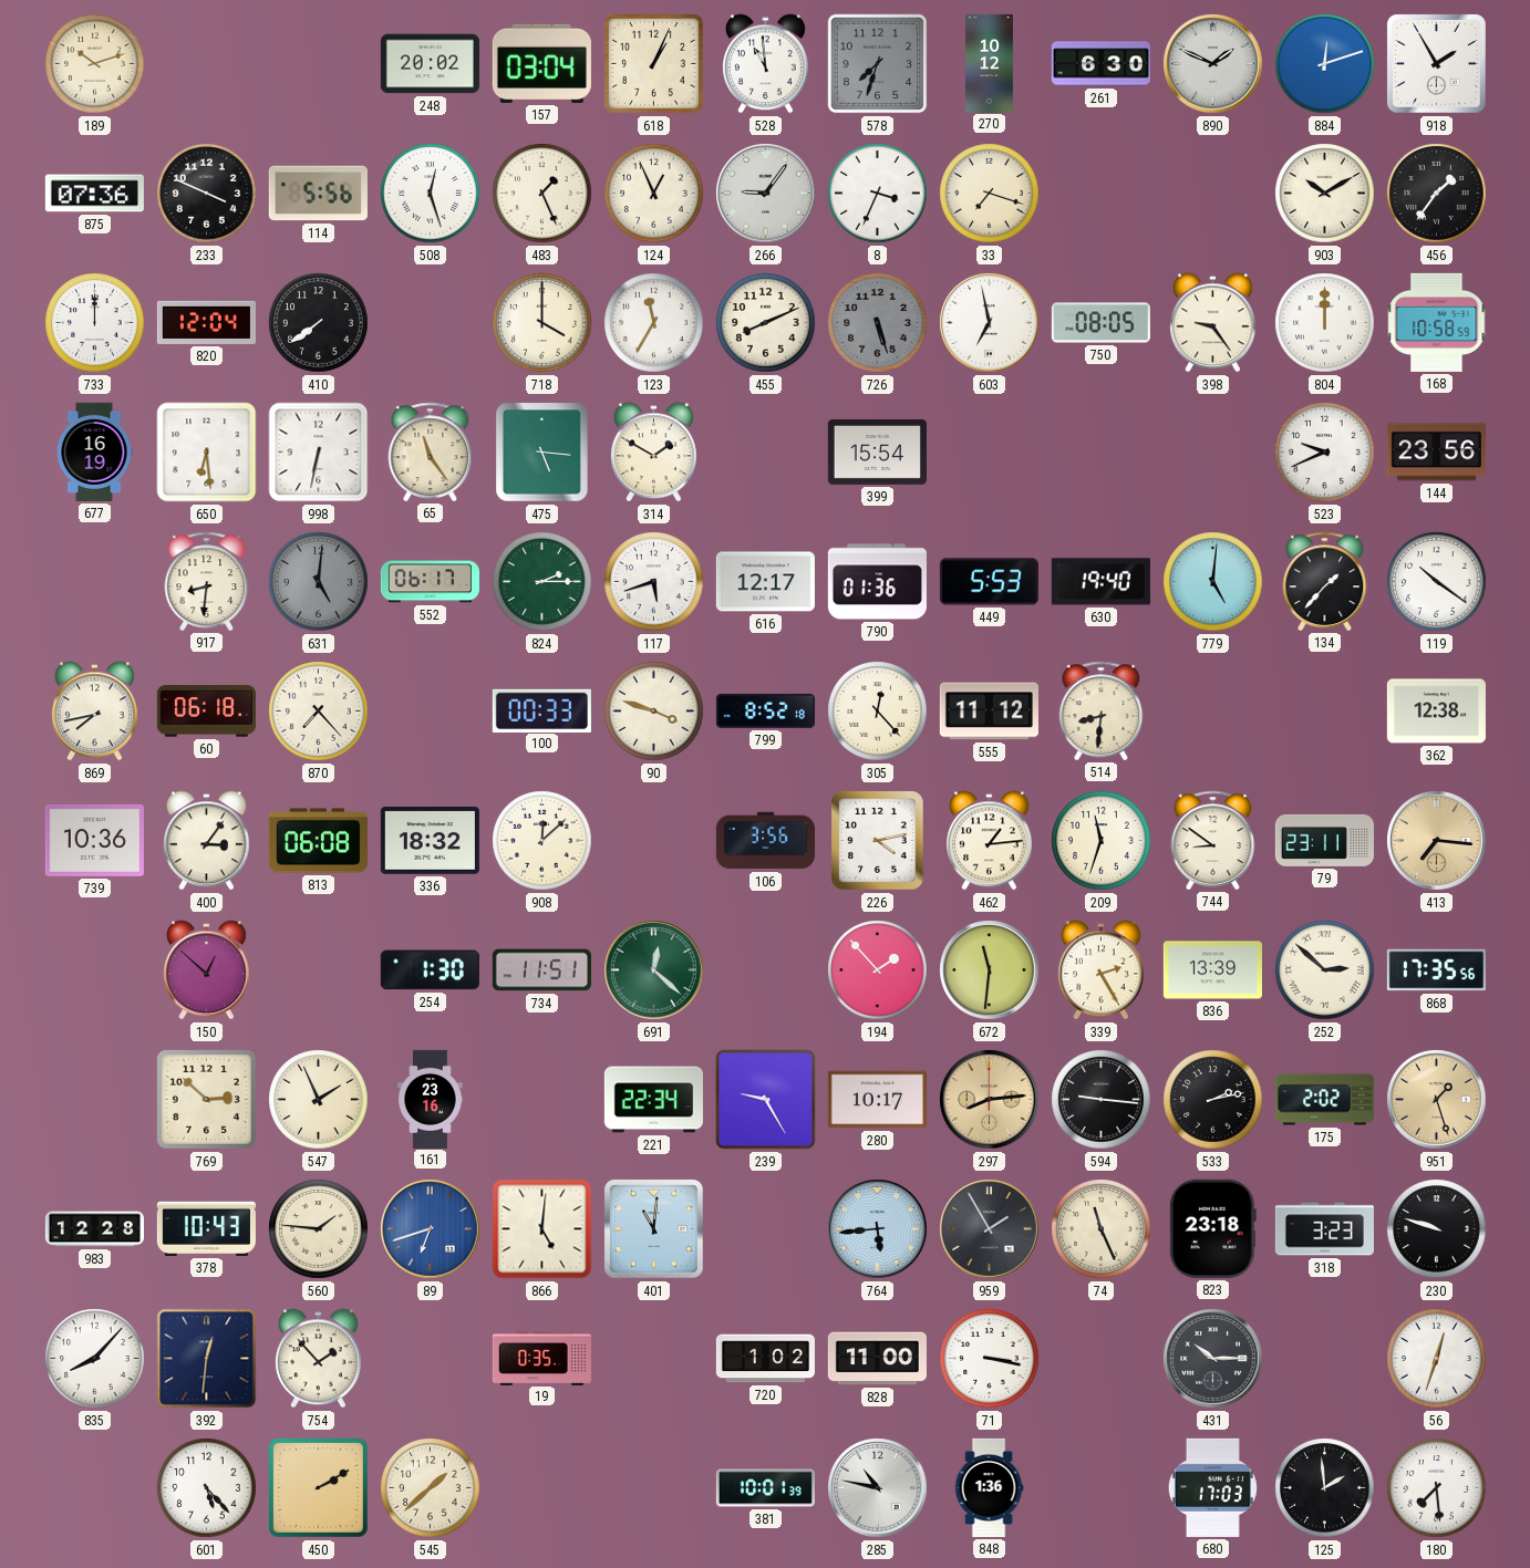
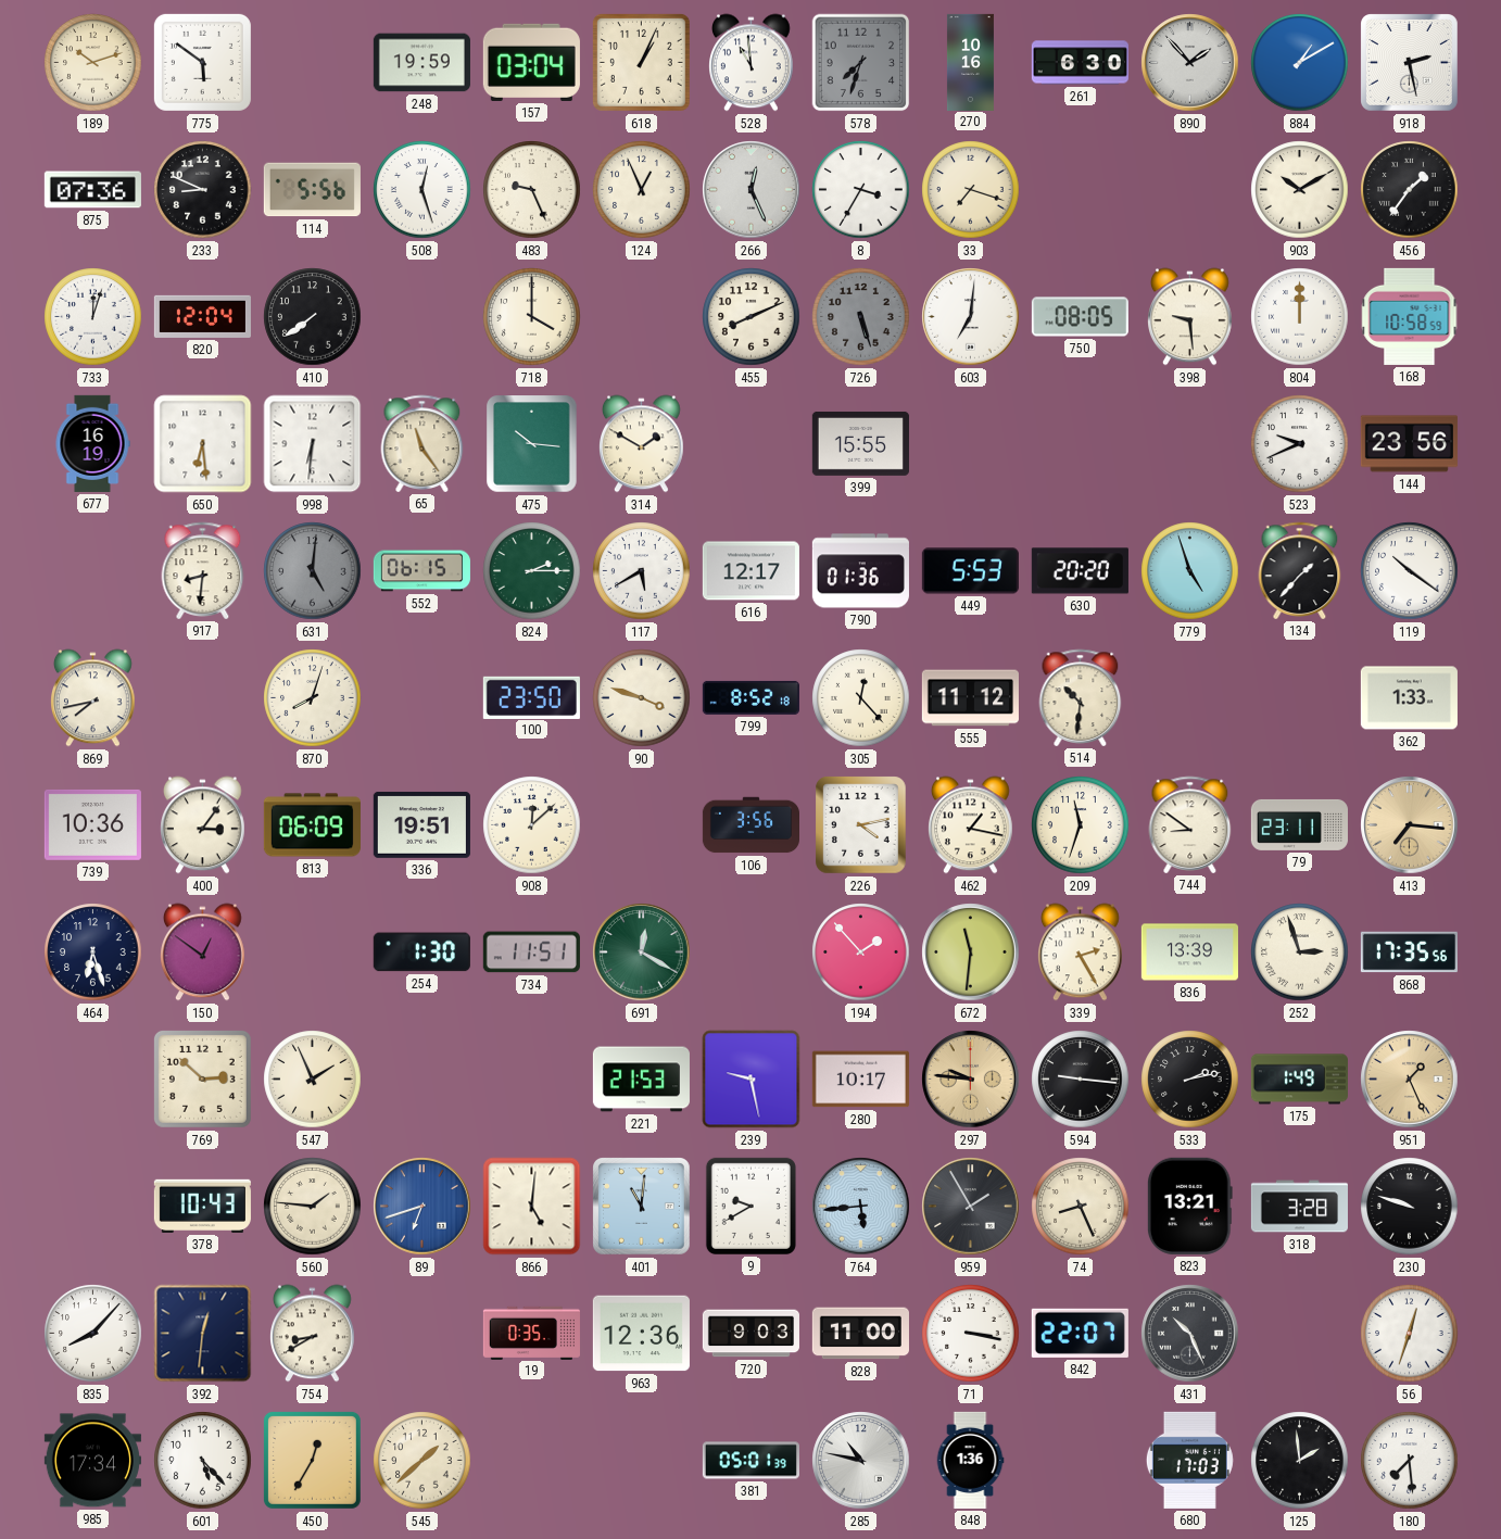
775: none -> 5:51
248: 20:02 -> 19:59
270: 10:12 -> 10:16
890: 1:49 -> 1:53
884: 12:12 -> 1:10
918: 1:55 -> 2:28
233: 3:49 -> 8:49
483: 1:26 -> 9:26
266: 9:06 -> 12:26
8: 3:34 -> 3:35
733: 12:00 -> 12:03
123: 11:35 -> none
603: 6:58 -> 7:01
398: 9:24 -> 9:29
998: 6:32 -> 6:31
475: 5:16 -> 10:16
399: 15:54 -> 15:55
552: 06:17 -> 06:15
117: 5:42 -> 5:40
630: 19:40 -> 20:20
779: 5:01 -> 4:57
60: 06:18 -> none
870: 7:23 -> 8:03
100: 00:33 -> 23:50
514: 8:31 -> 10:31
362: 12:38 -> 1:33
813: 06:08 -> 06:09
336: 18:32 -> 19:51
462: 1:14 -> 1:17
464: none -> 6:27
150: 12:52 -> 12:51
691: 12:22 -> 12:20
252: 2:52 -> 2:57
161: 23:16 -> none
221: 22:34 -> 21:53
239: 9:25 -> 9:28
297: 8:14 -> 9:46
175: 2:02 -> 1:49
951: 1:27 -> 1:26
983: 12:28 -> none
9: none -> 9:40
74: 11:26 -> 8:26
823: 23:18 -> 13:21
318: 3:23 -> 3:28
754: 1:53 -> 8:40
963: none -> 12:36
720: 1:02 -> 9:03
842: none -> 22:07
431: 10:15 -> 10:26
985: none -> 17:34
450: 2:10 -> 12:35
381: 10:01 -> 05:01
